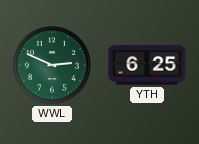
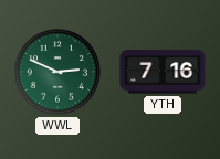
YTH: 6:25 -> 7:16
